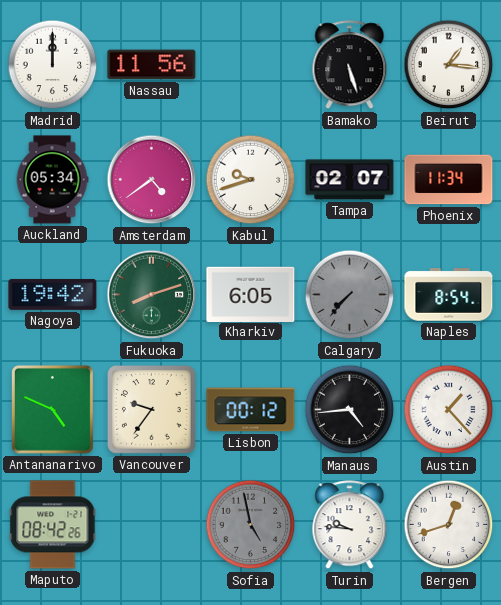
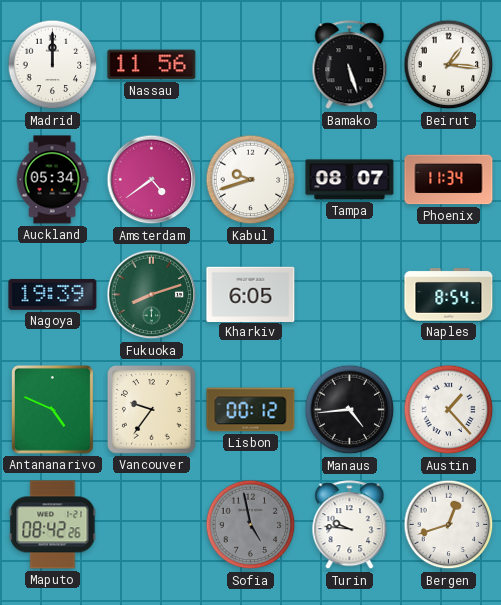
Tampa: 02:07 -> 08:07
Nagoya: 19:42 -> 19:39
Calgary: 7:37 -> none
